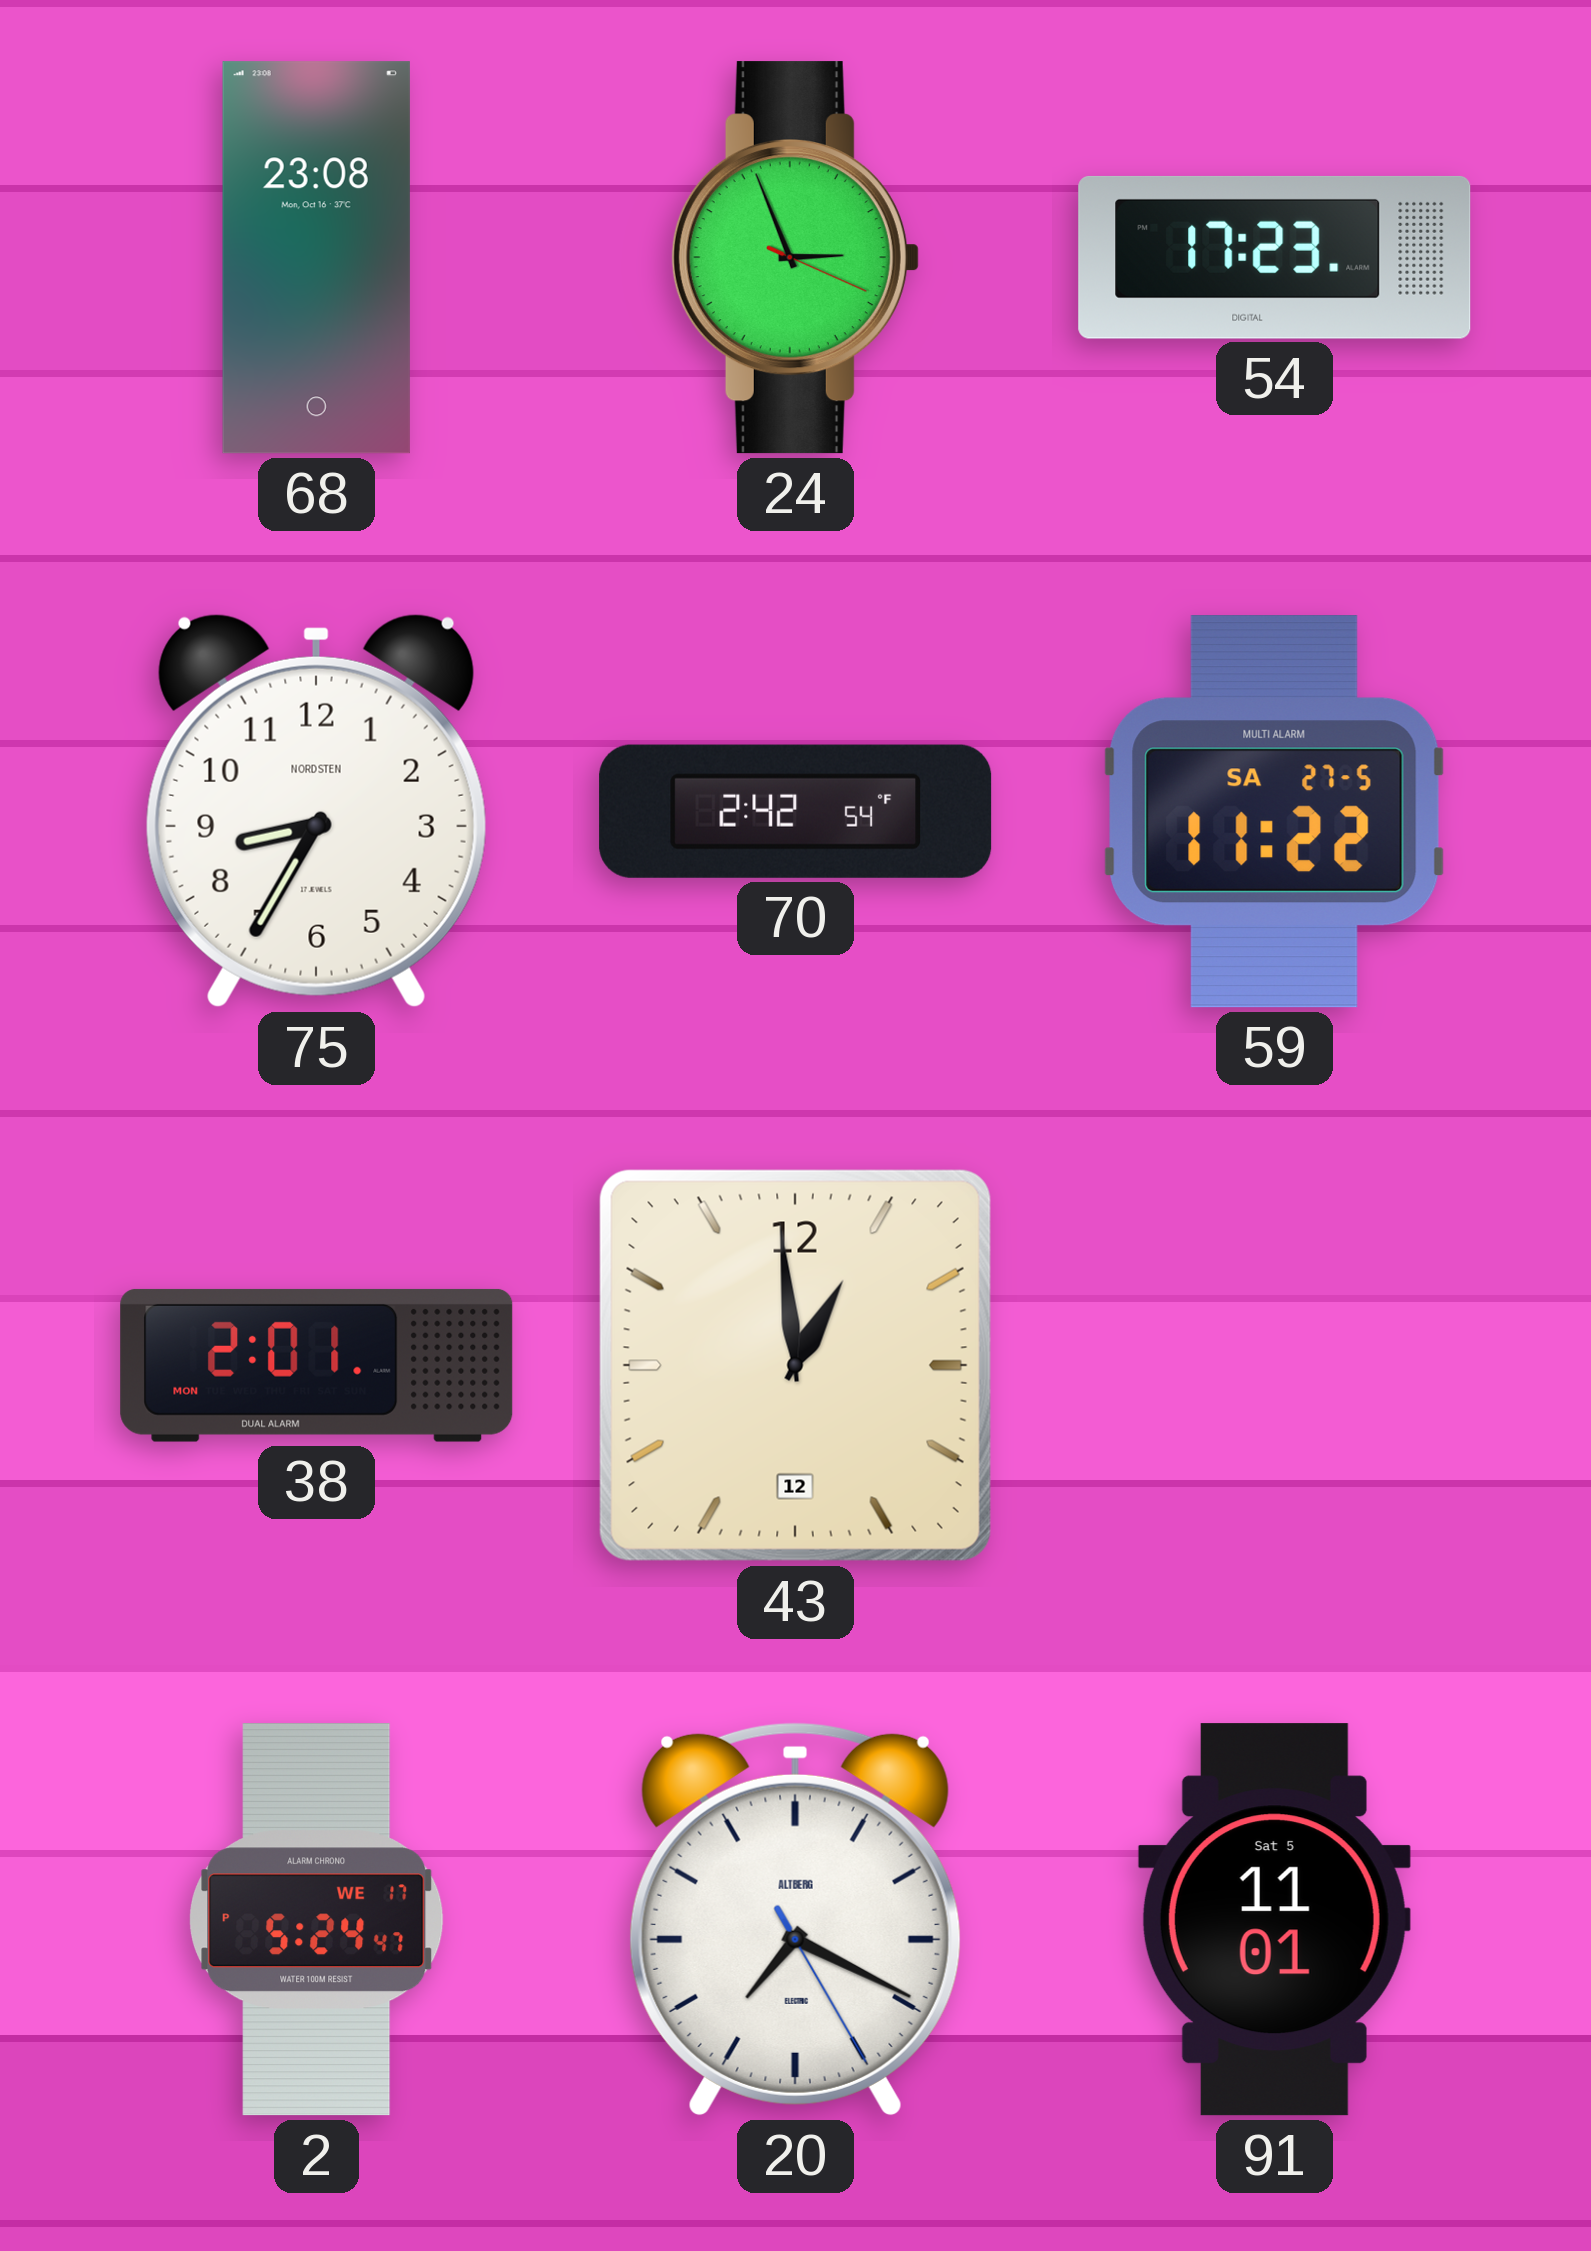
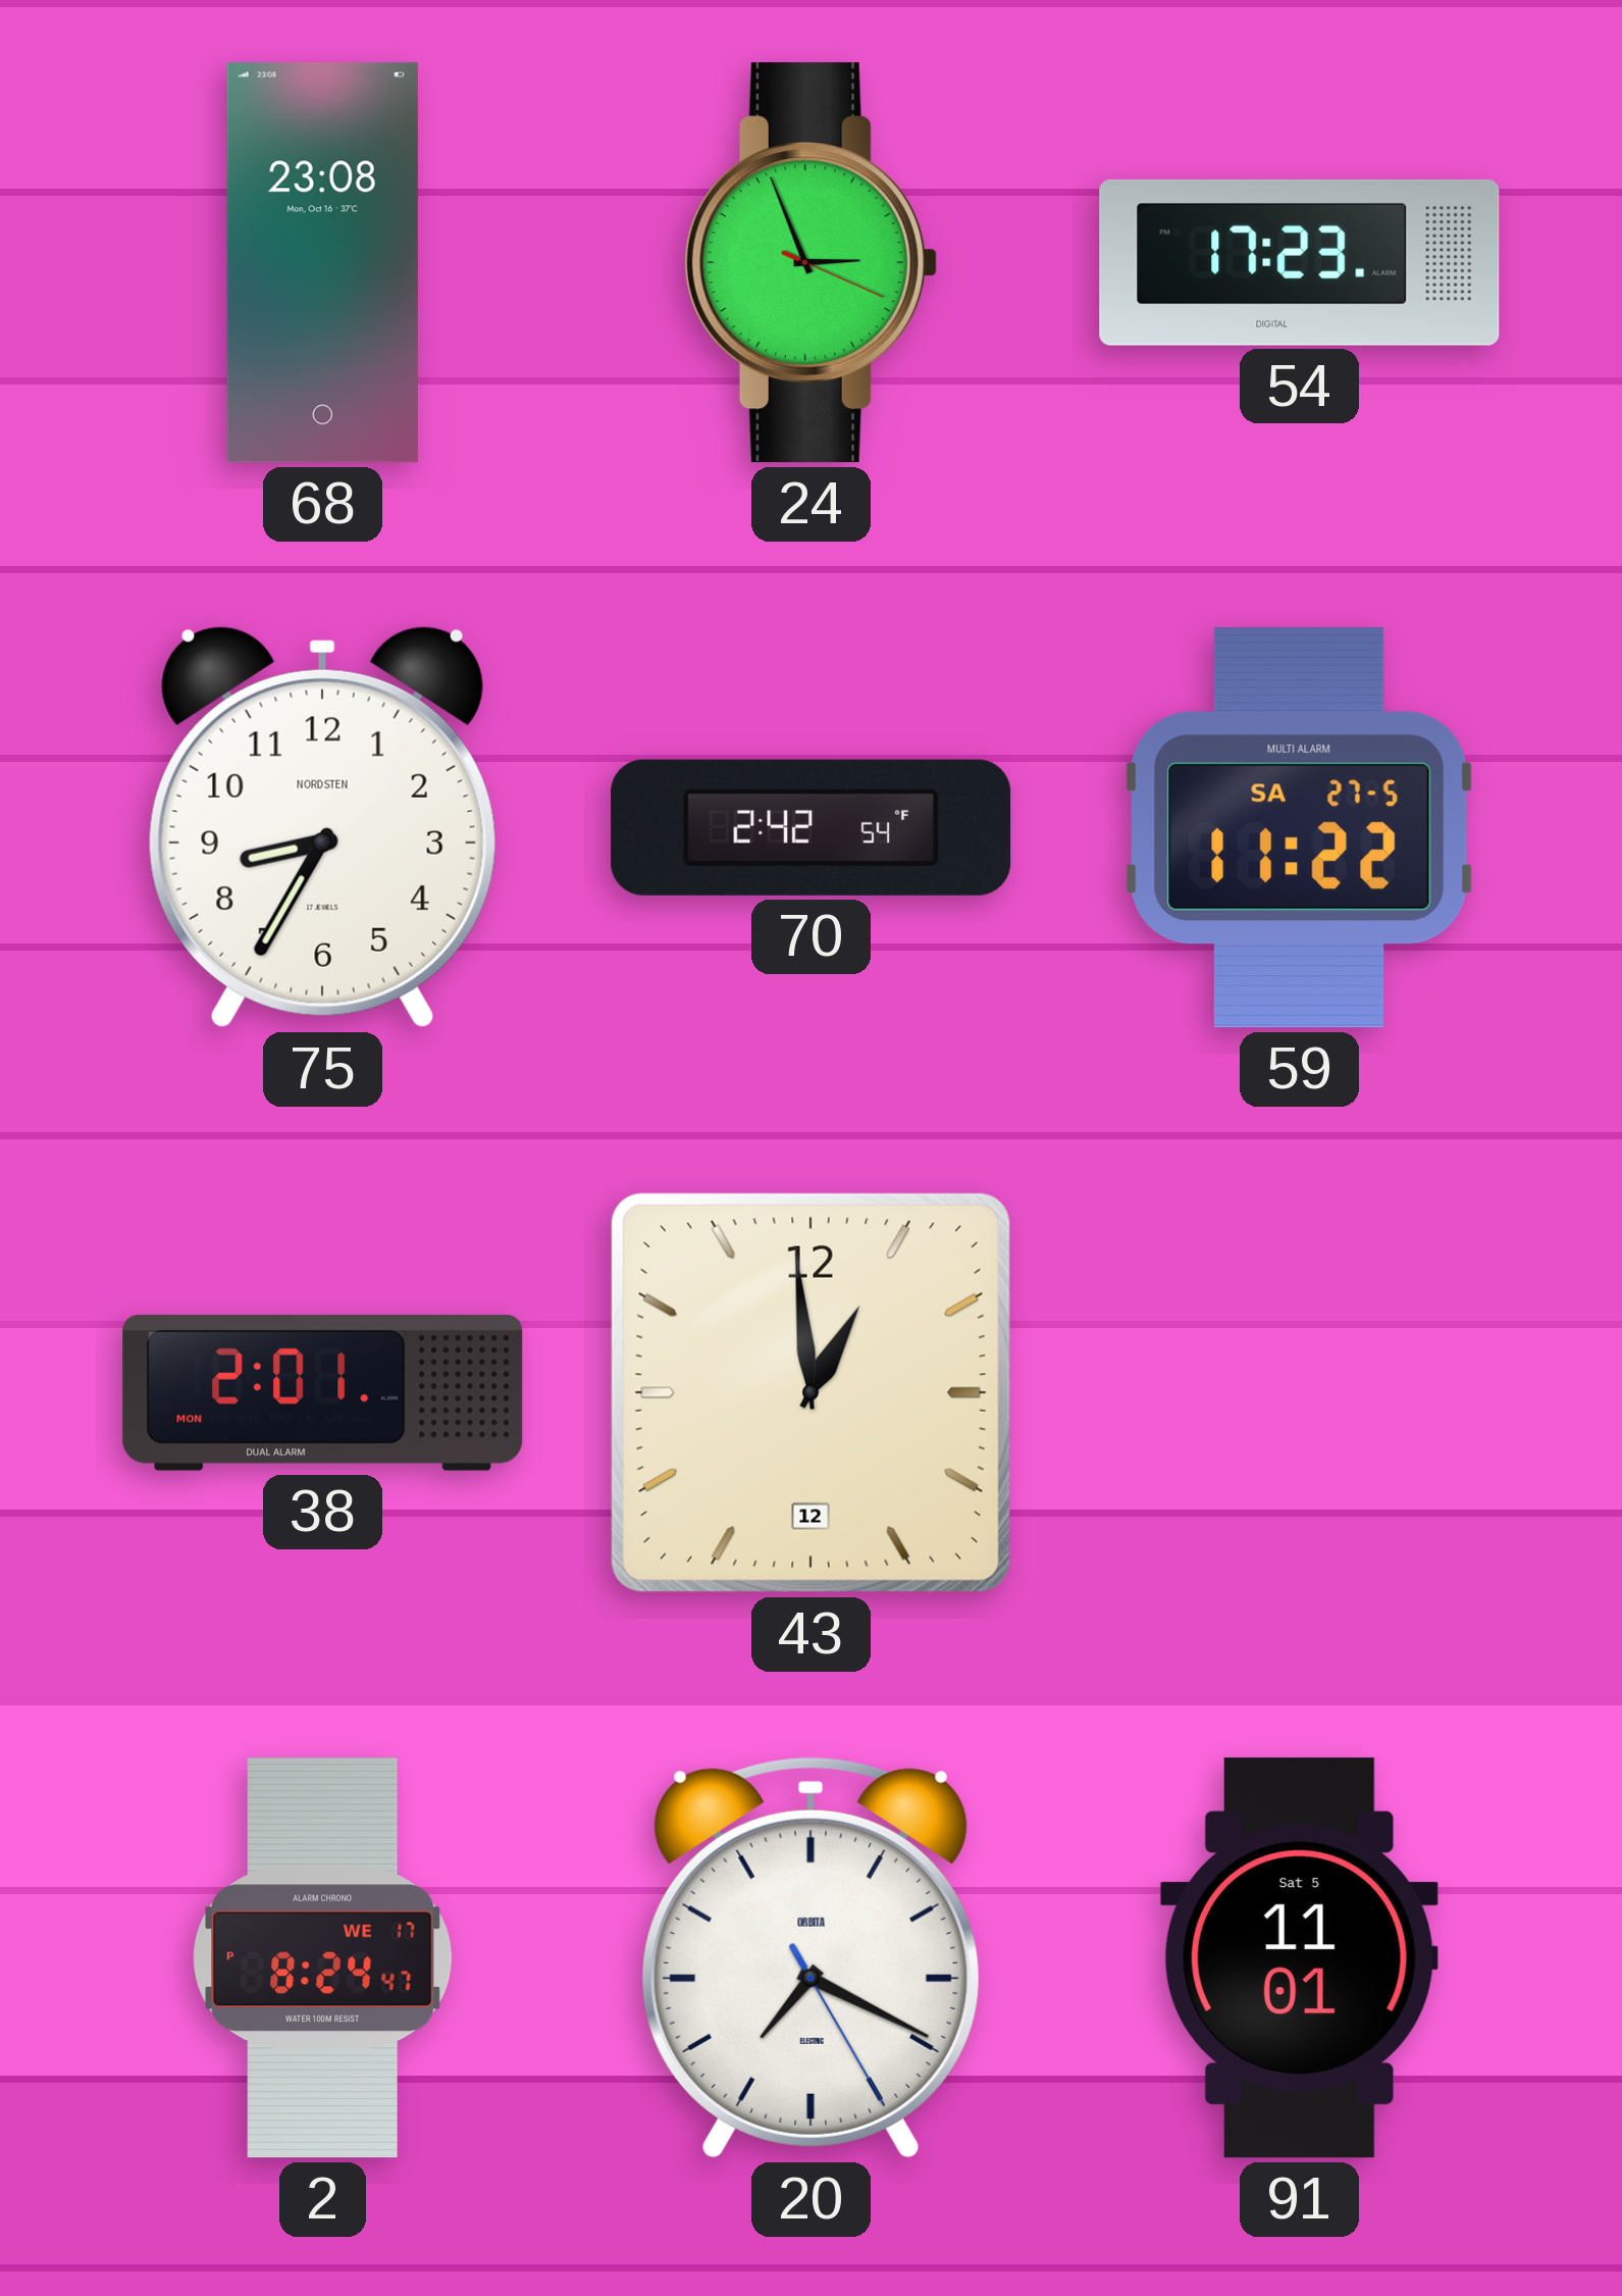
2: 5:24 -> 8:24
20 brand: ALTBERG -> ORBITA
